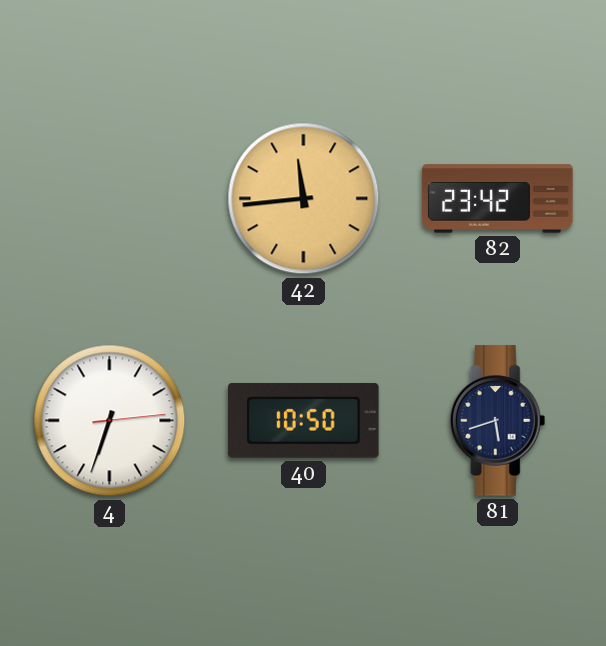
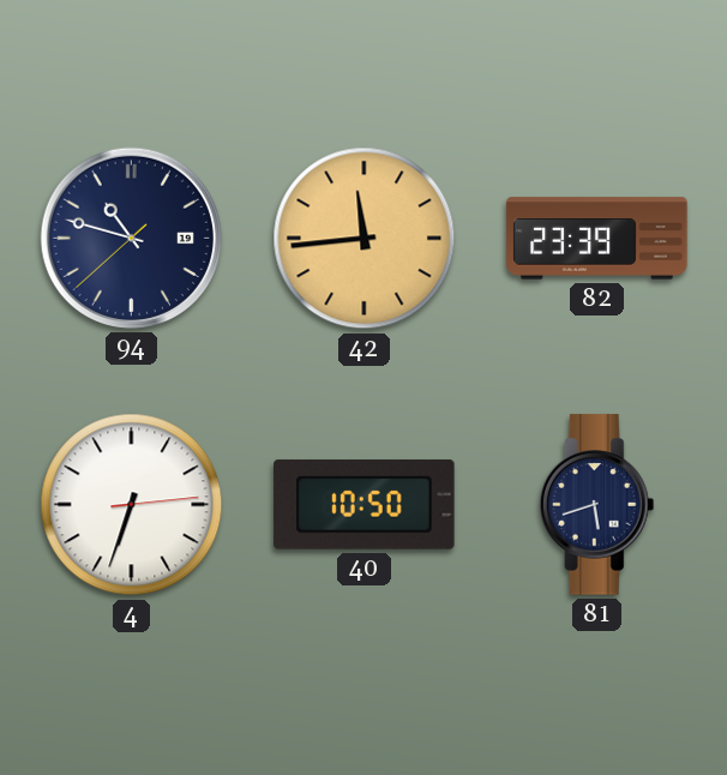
94: none -> 10:47
82: 23:42 -> 23:39
